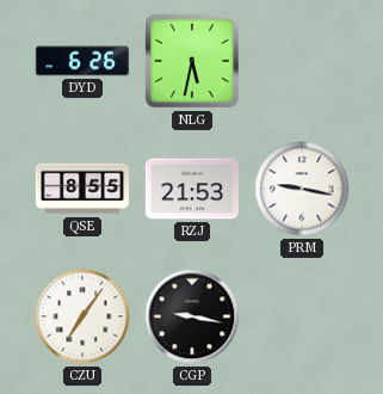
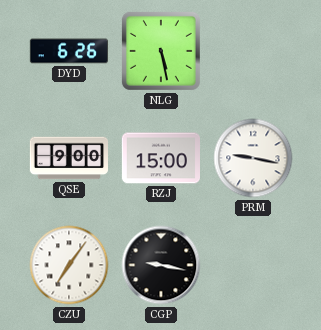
NLG: 5:32 -> 5:28
QSE: 8:55 -> 9:00
RZJ: 21:53 -> 15:00
